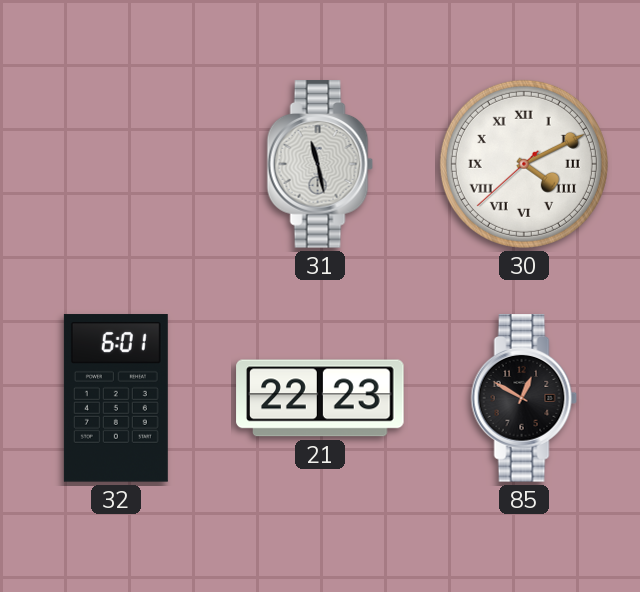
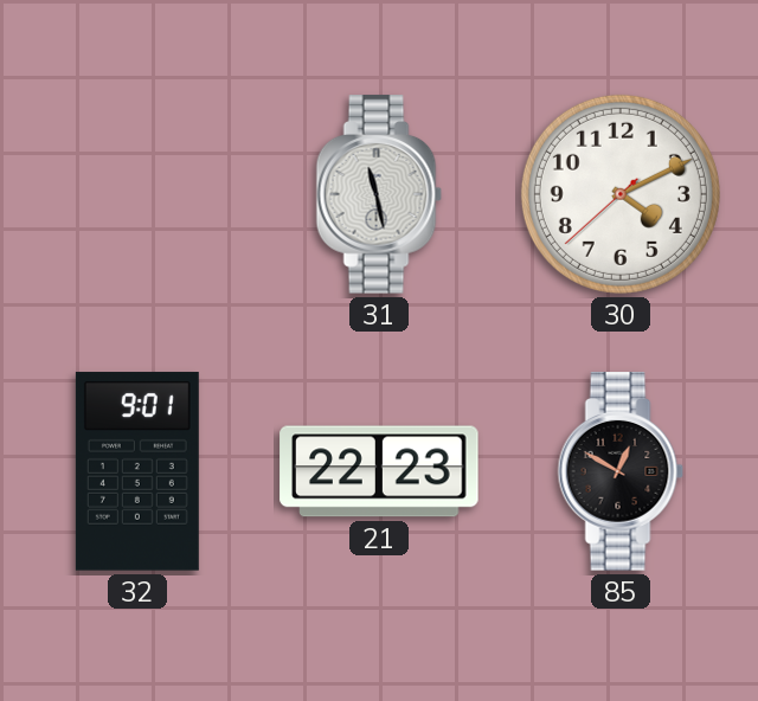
30 numerals: Roman -> Arabic
32: 6:01 -> 9:01
